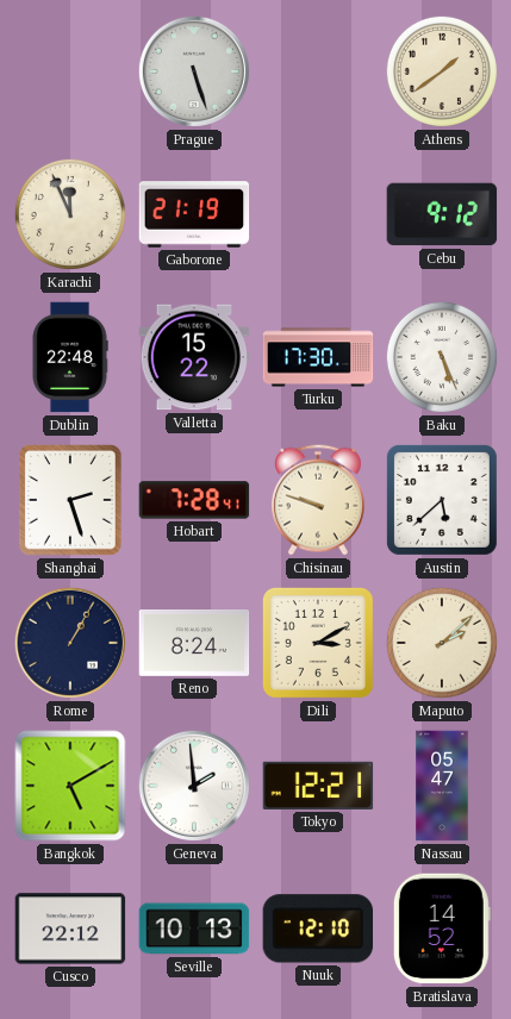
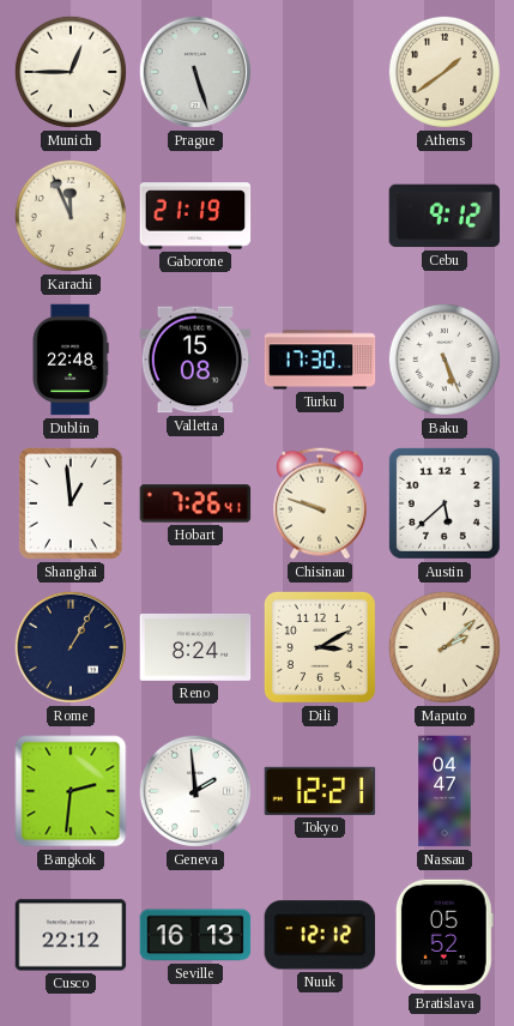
Munich: none -> 12:45
Valletta: 15:22 -> 15:08
Shanghai: 2:27 -> 12:59
Hobart: 7:28 -> 7:26
Bangkok: 5:10 -> 2:31
Nassau: 05:47 -> 04:47
Seville: 10:13 -> 16:13
Nuuk: 12:10 -> 12:12
Bratislava: 14:52 -> 05:52
